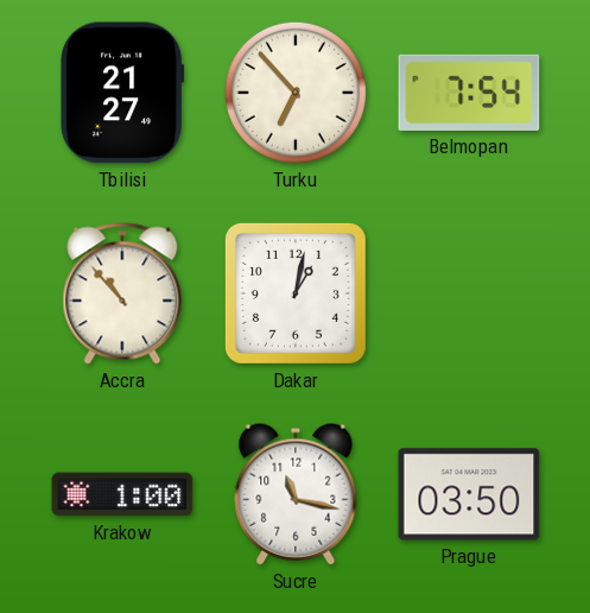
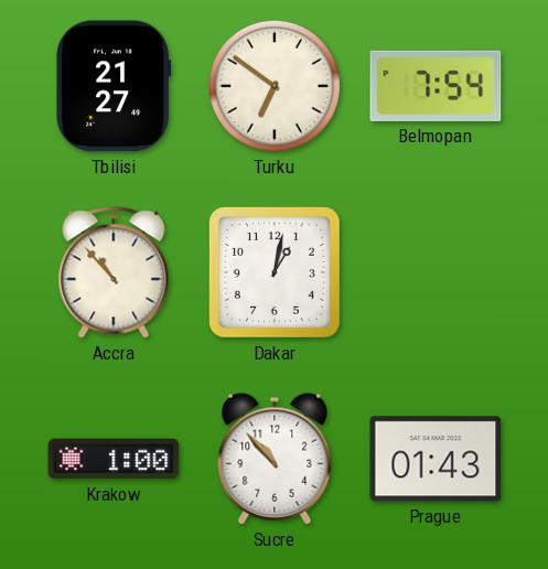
Turku: 6:53 -> 6:51
Sucre: 11:17 -> 10:53
Prague: 03:50 -> 01:43
